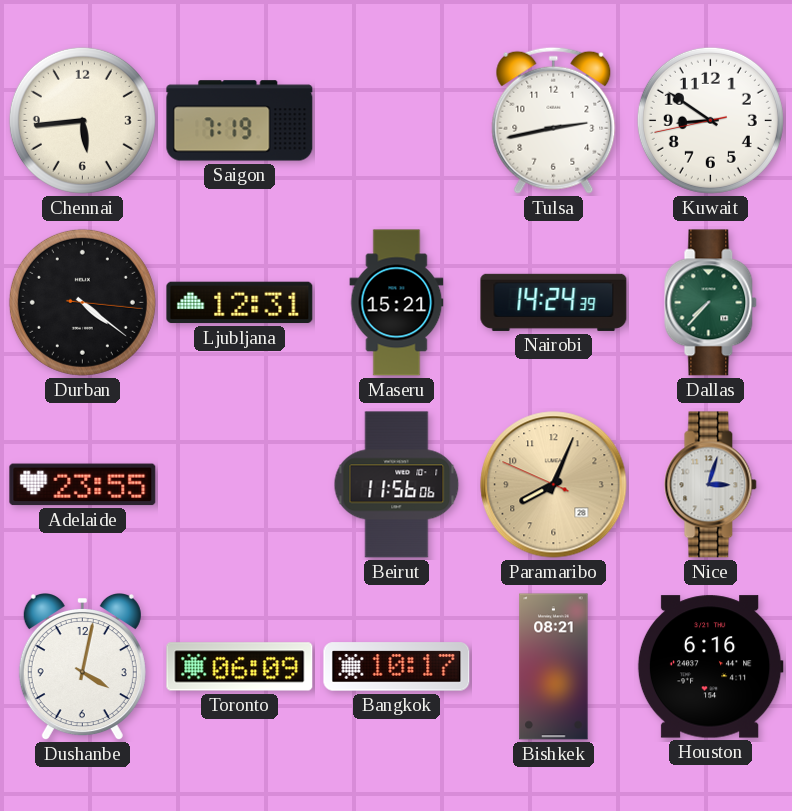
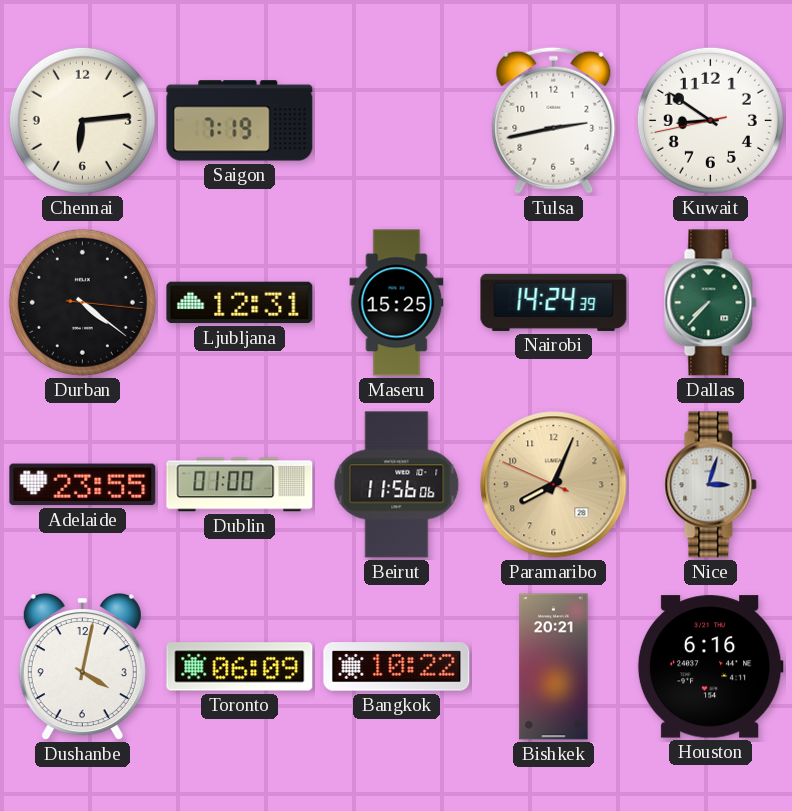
Chennai: 5:44 -> 6:14
Maseru: 15:21 -> 15:25
Dublin: none -> 01:00
Bangkok: 10:17 -> 10:22
Bishkek: 08:21 -> 20:21
